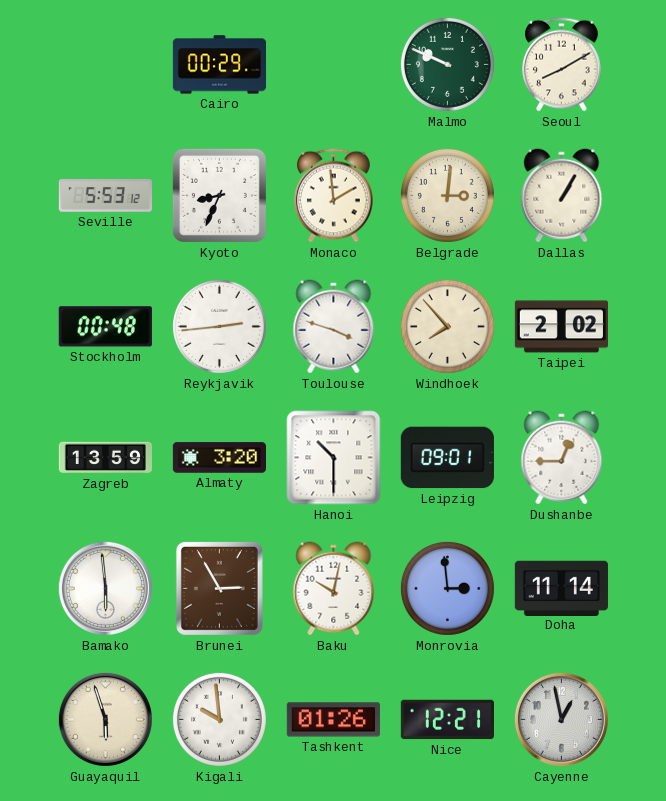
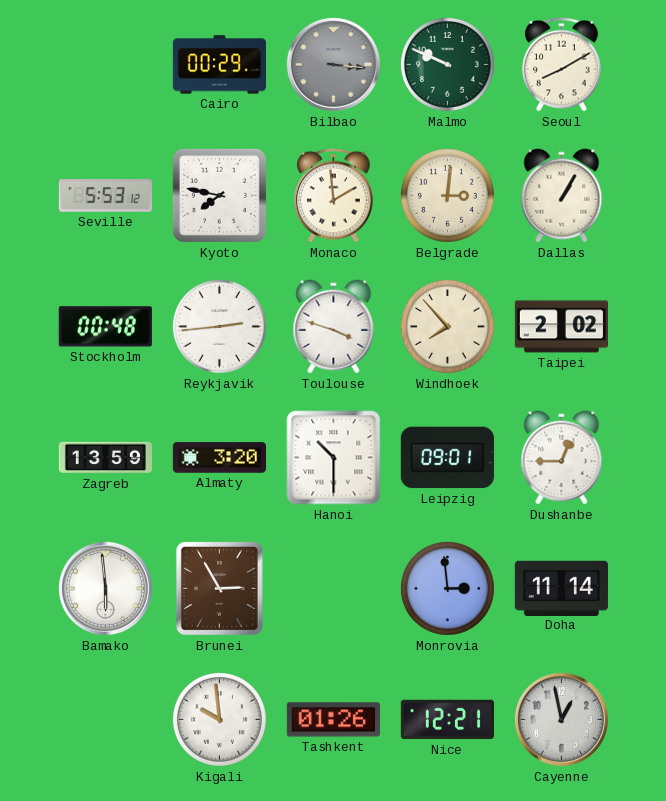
Bilbao: none -> 3:16
Kyoto: 8:34 -> 7:47
Baku: 10:02 -> none
Guayaquil: 5:57 -> none
